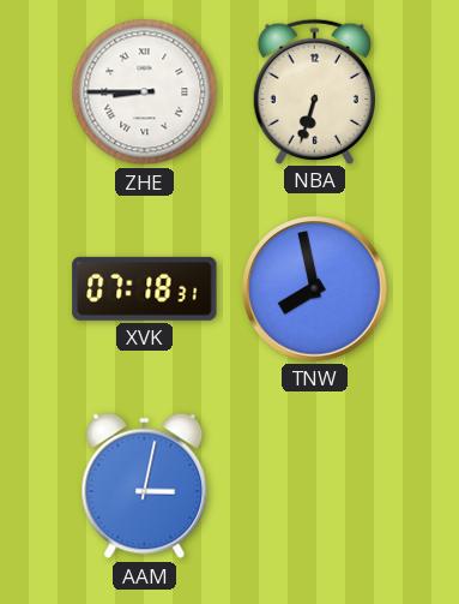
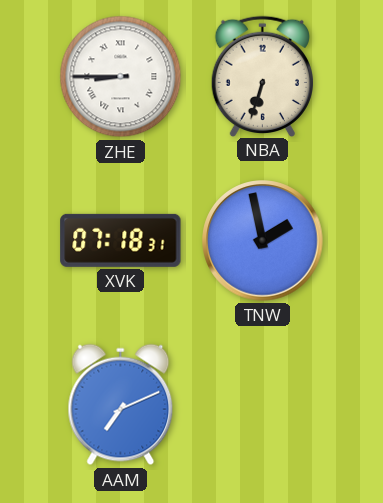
TNW: 7:58 -> 1:58
AAM: 3:02 -> 7:11
